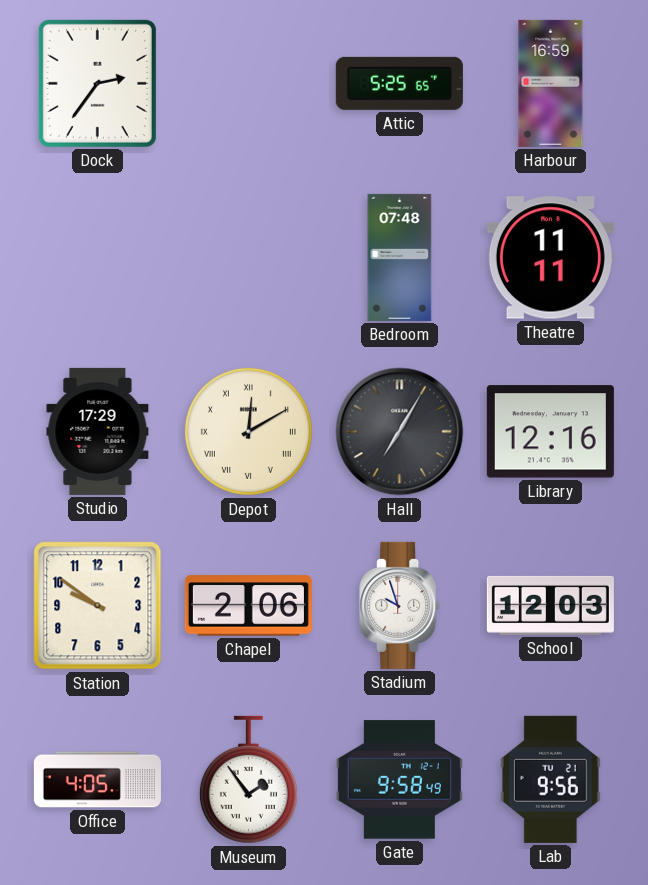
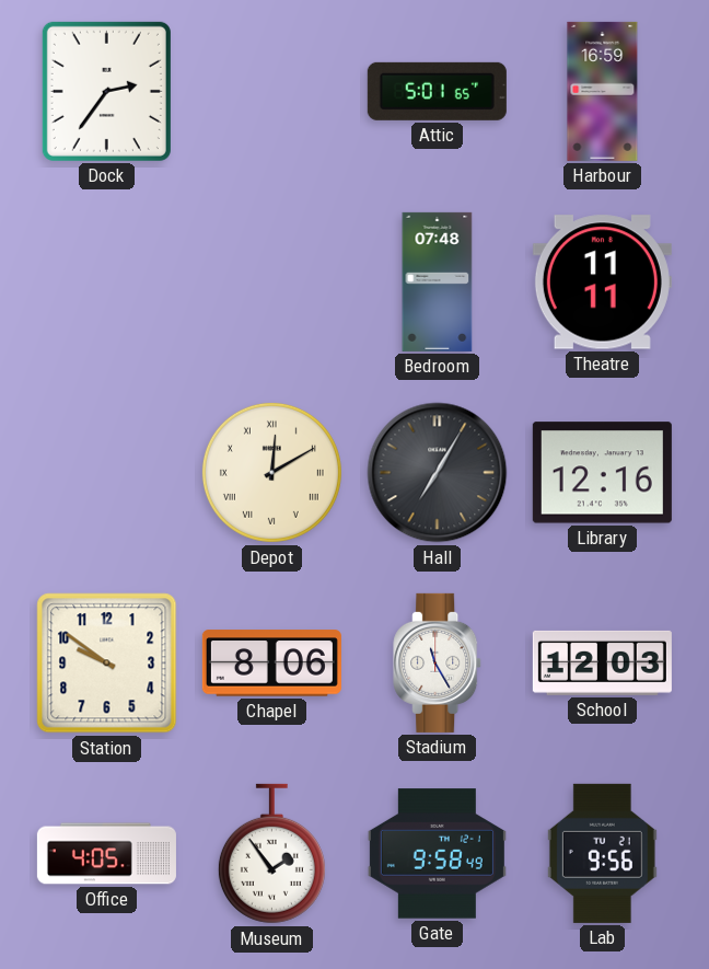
Attic: 5:25 -> 5:01
Studio: 17:29 -> none
Chapel: 2:06 -> 8:06
Stadium: 9:57 -> 11:25
